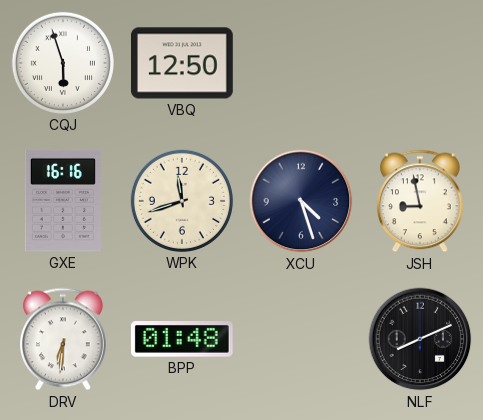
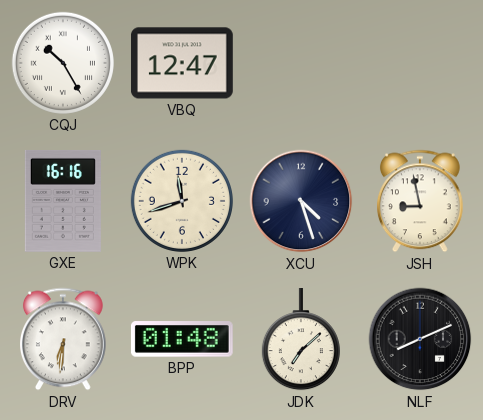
CQJ: 5:57 -> 10:25
VBQ: 12:50 -> 12:47
JDK: none -> 7:08
